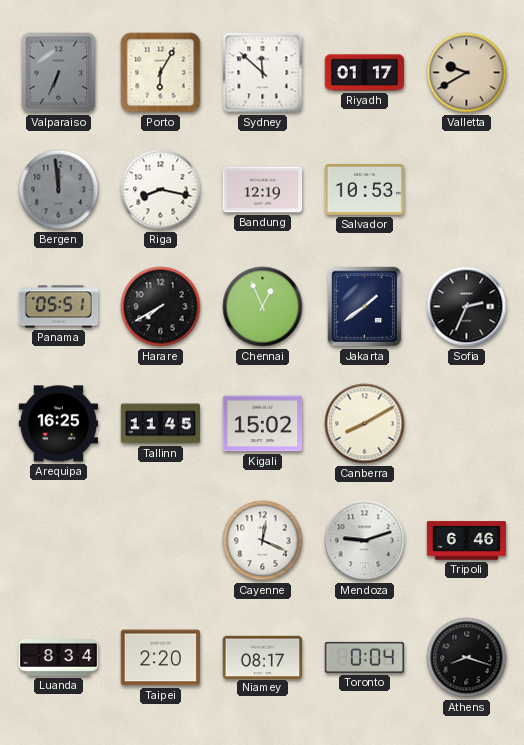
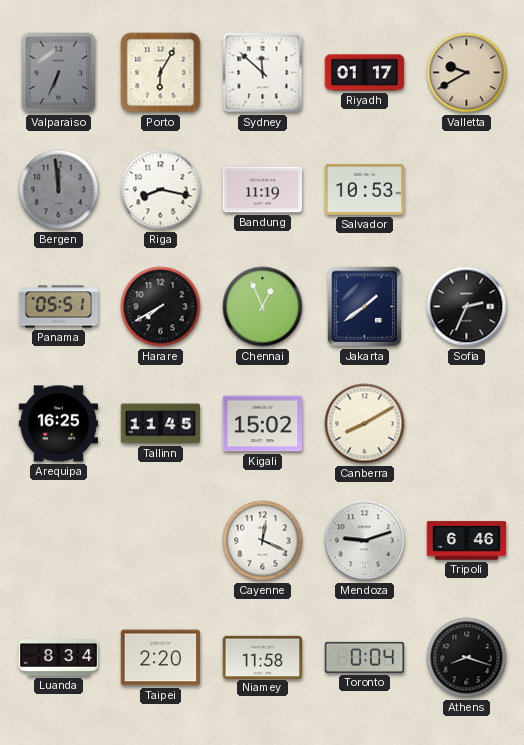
Bandung: 12:19 -> 11:19
Niamey: 08:17 -> 11:58
